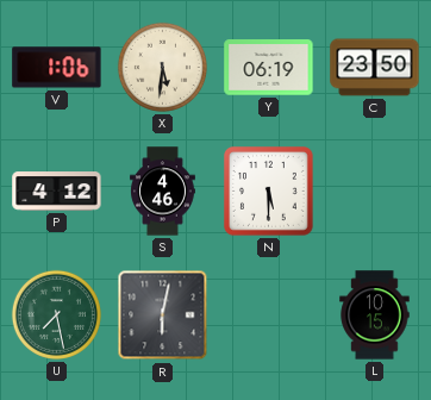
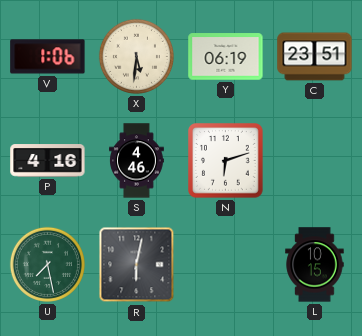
C: 23:50 -> 23:51
P: 4:12 -> 4:16
N: 5:30 -> 6:12
